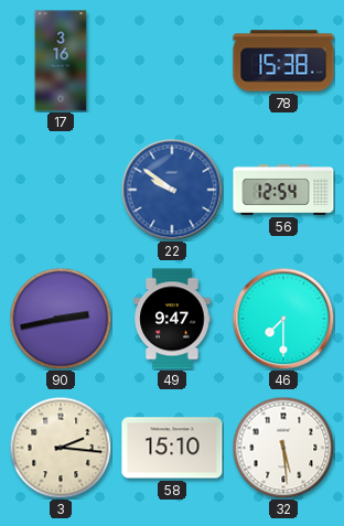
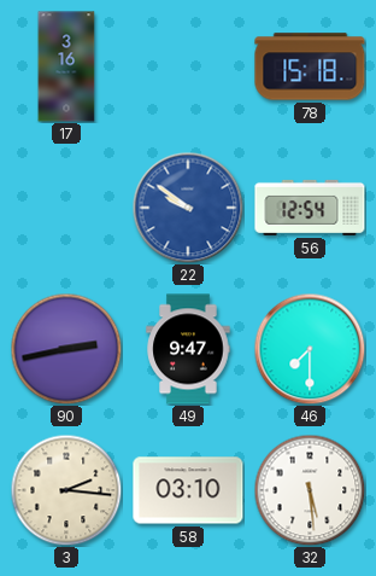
78: 15:38 -> 15:18
58: 15:10 -> 03:10
